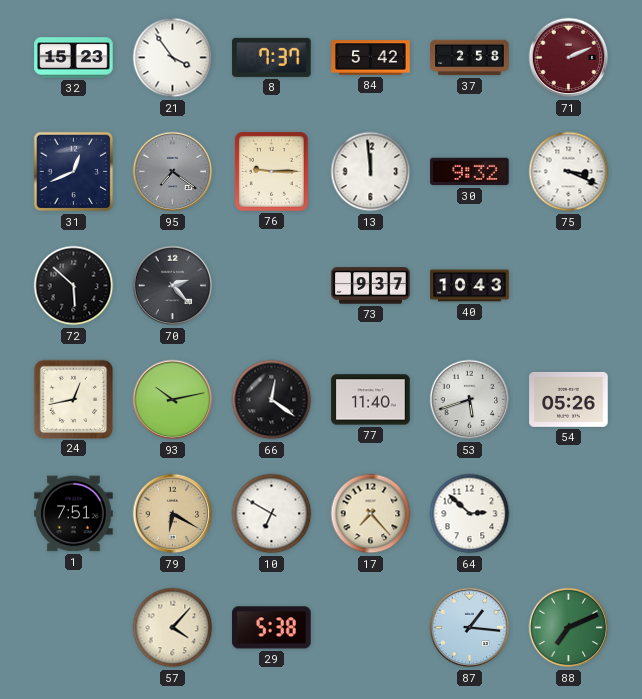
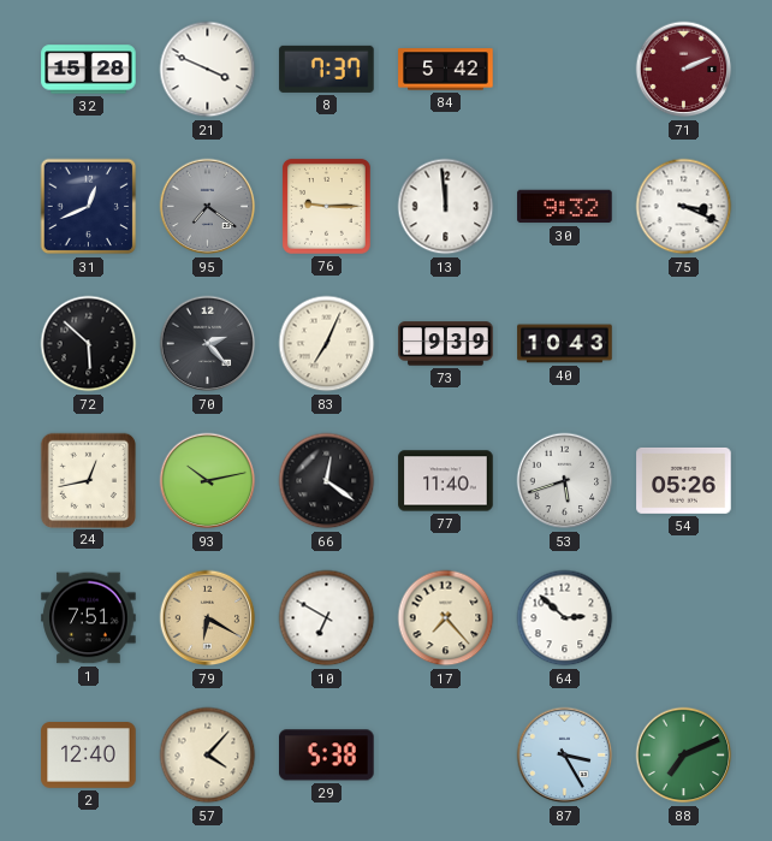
32: 15:23 -> 15:28
21: 3:54 -> 3:49
37: 2:58 -> none
83: none -> 7:04
73: 9:37 -> 9:39
2: none -> 12:40
87: 1:16 -> 3:25
